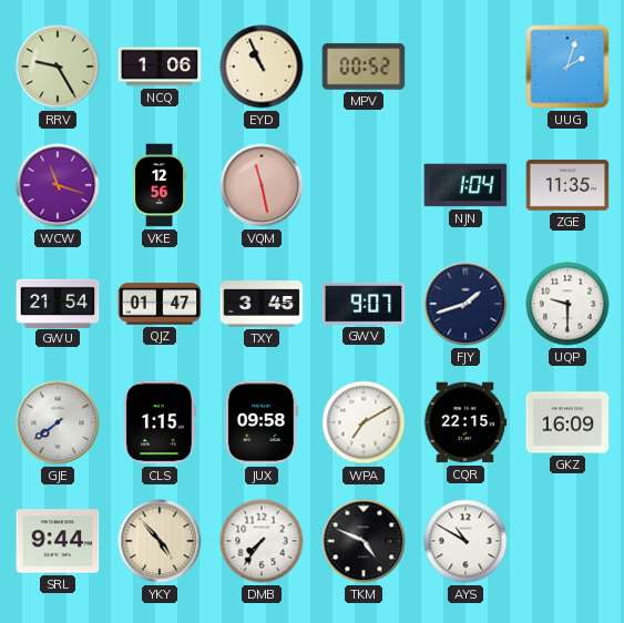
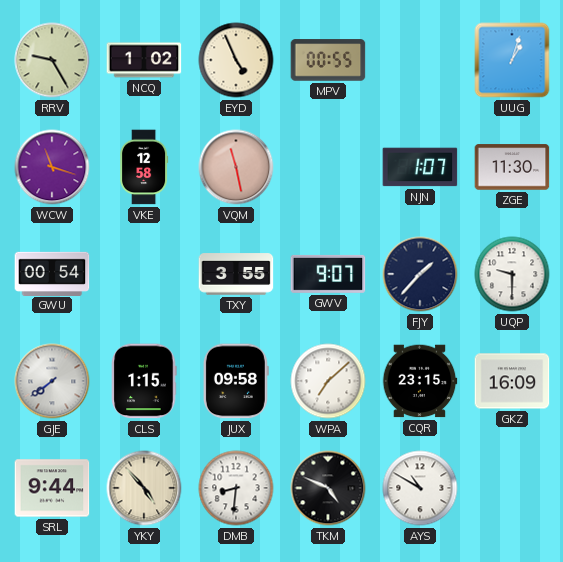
NCQ: 1:06 -> 1:02
EYD: 10:56 -> 4:56
MPV: 00:52 -> 00:55
UUG: 2:03 -> 1:03
VKE: 12:56 -> 12:58
NJN: 1:04 -> 1:07
ZGE: 11:35 -> 11:30
GWU: 21:54 -> 00:54
QJZ: 01:47 -> none
TXY: 3:45 -> 3:55
FJY: 1:42 -> 1:37
WPA: 7:10 -> 7:08
CQR: 22:15 -> 23:15
DMB: 7:36 -> 8:31
